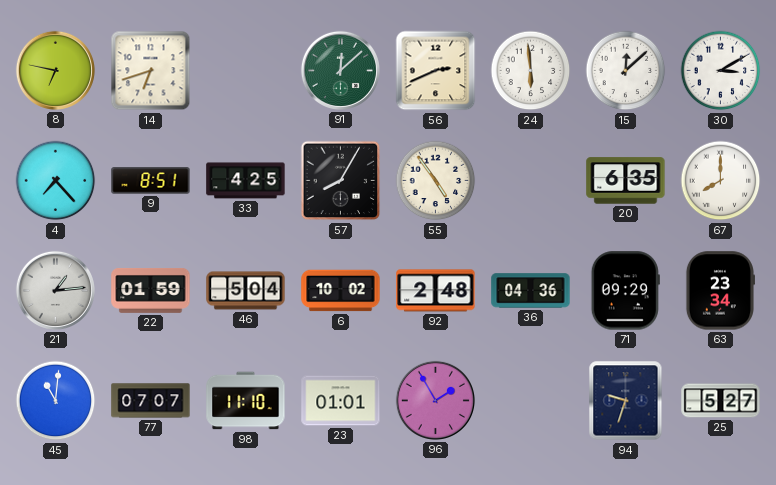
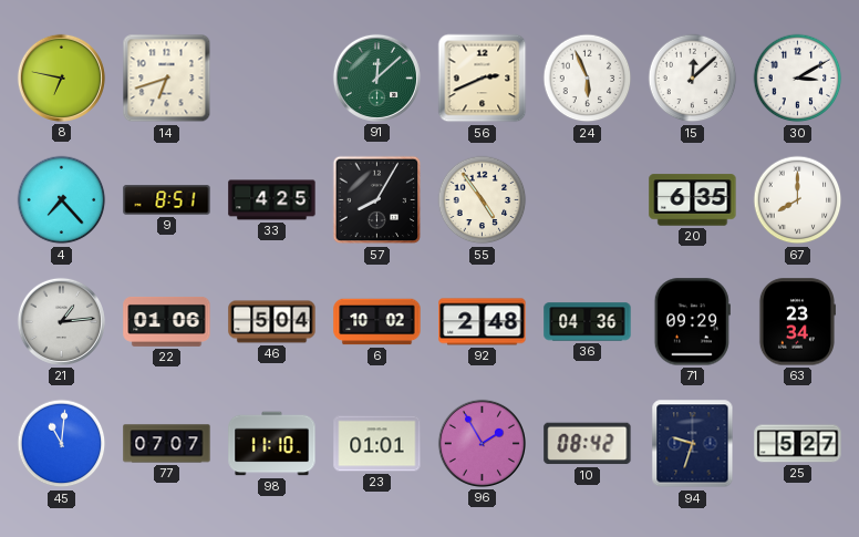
24: 5:59 -> 5:56
22: 01:59 -> 01:06
10: none -> 08:42
